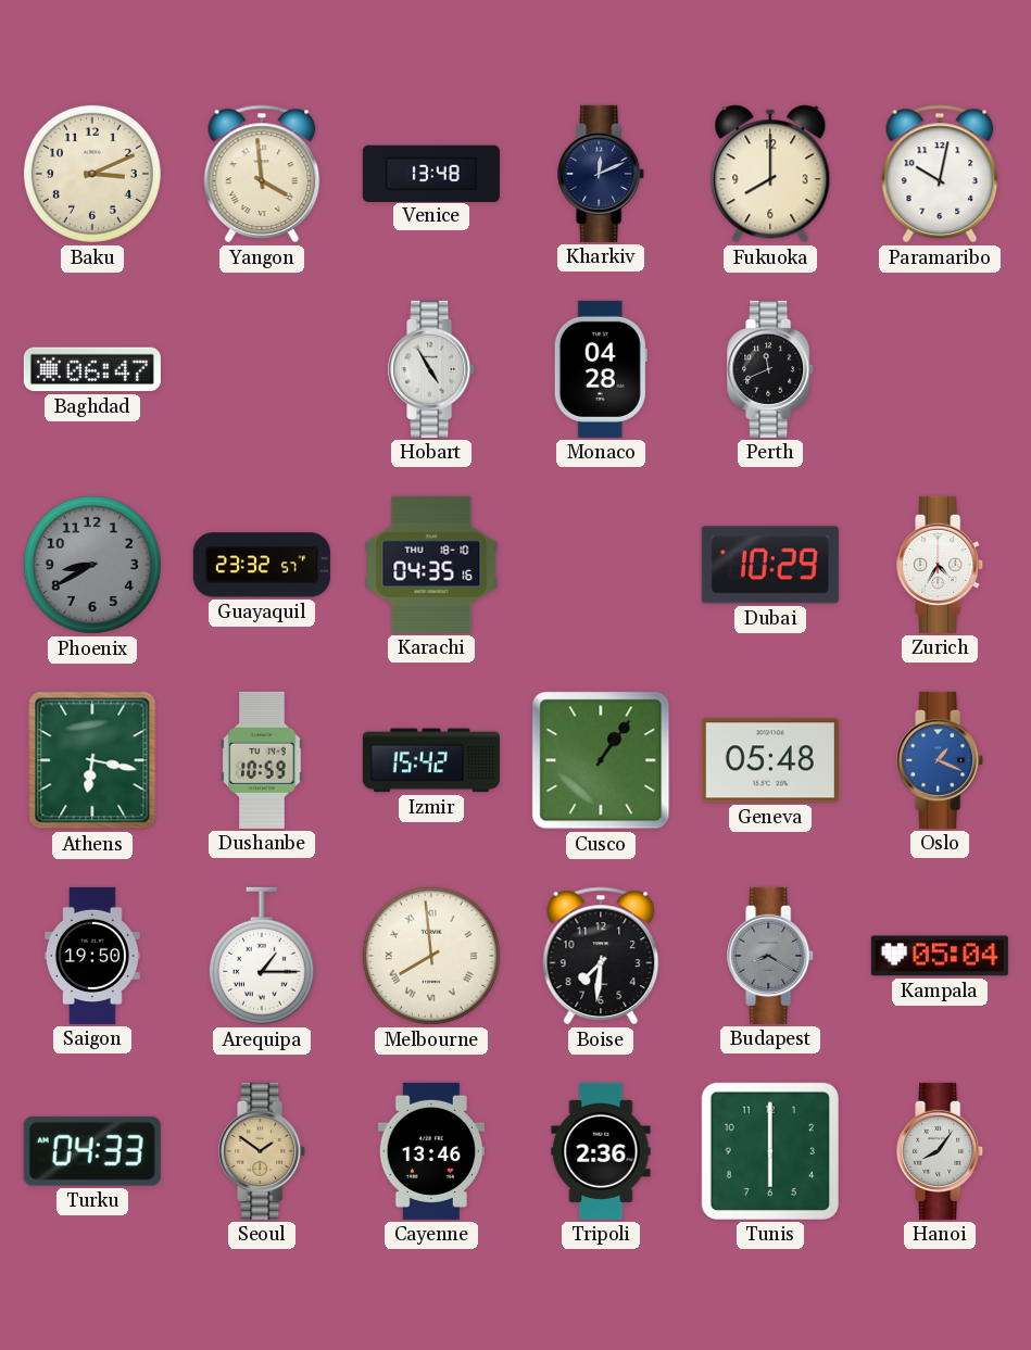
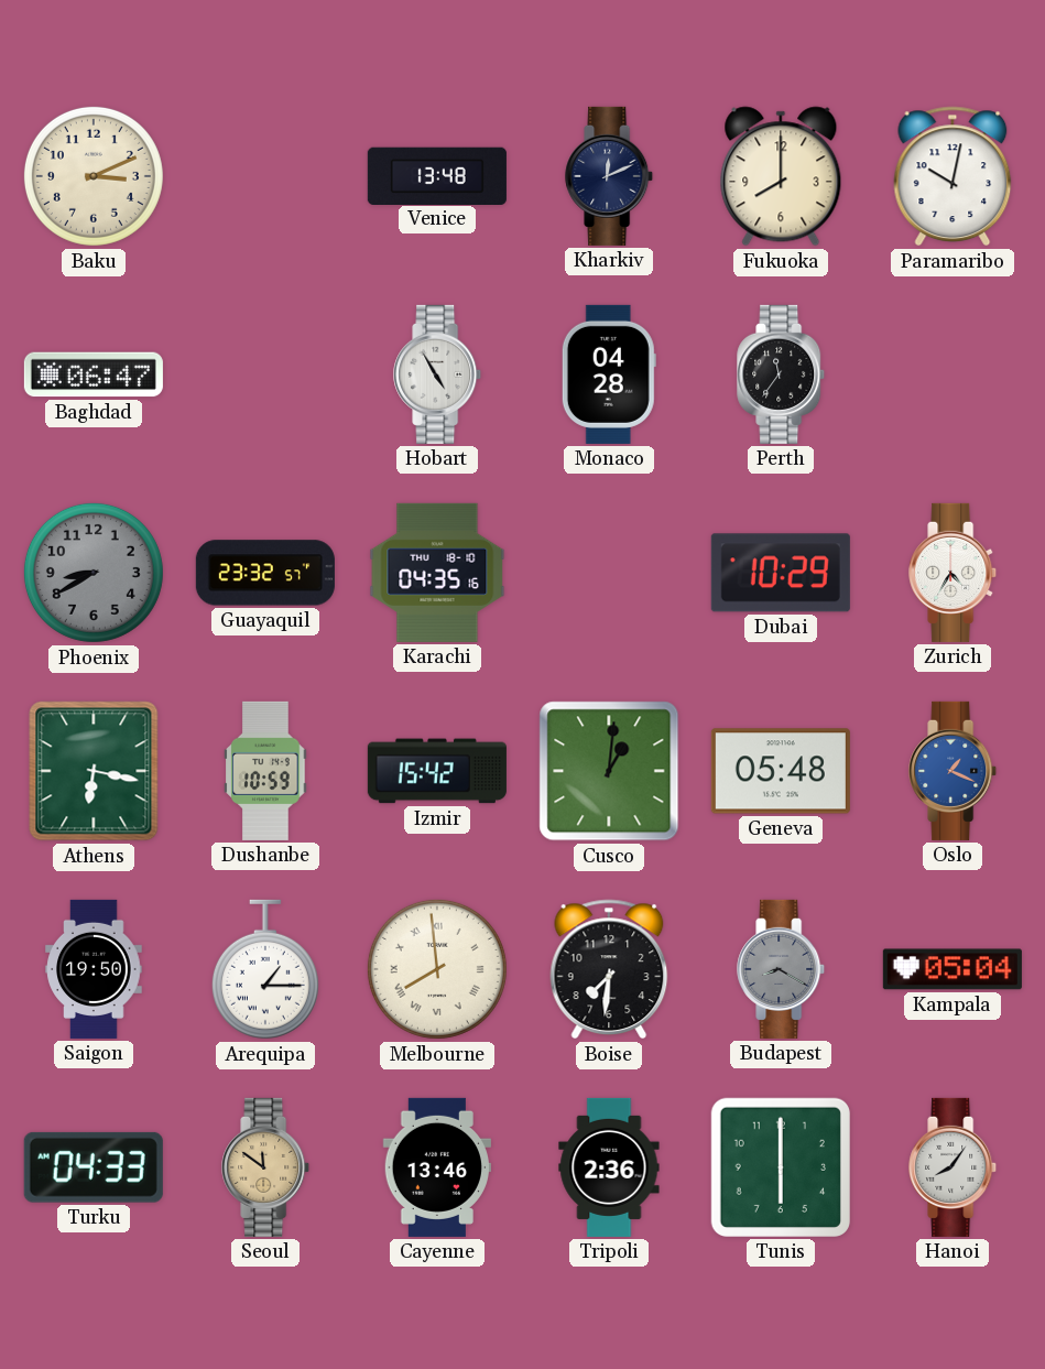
Yangon: 3:59 -> none
Perth: 11:41 -> 11:36
Cusco: 1:06 -> 1:01
Seoul: 1:51 -> 11:51
